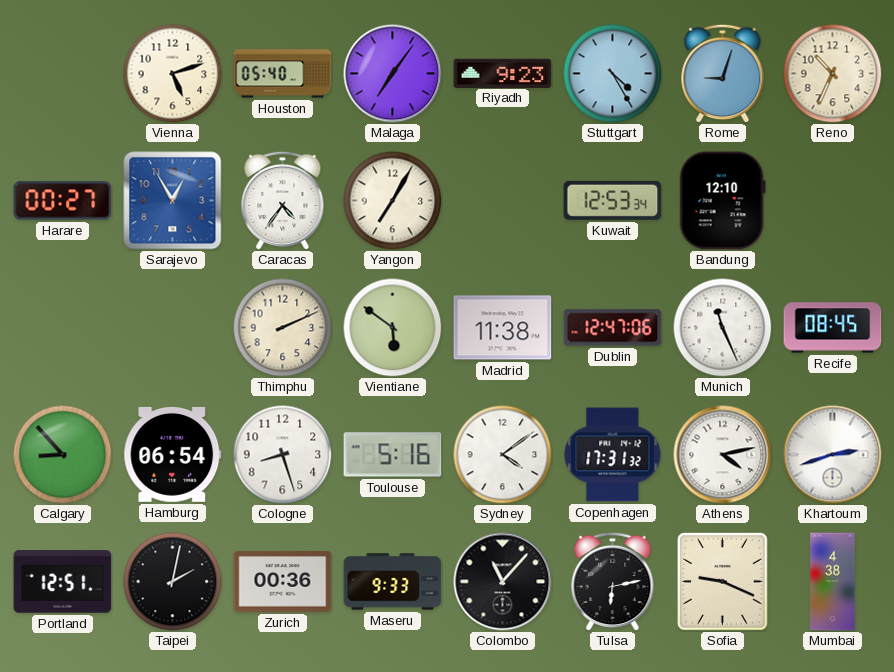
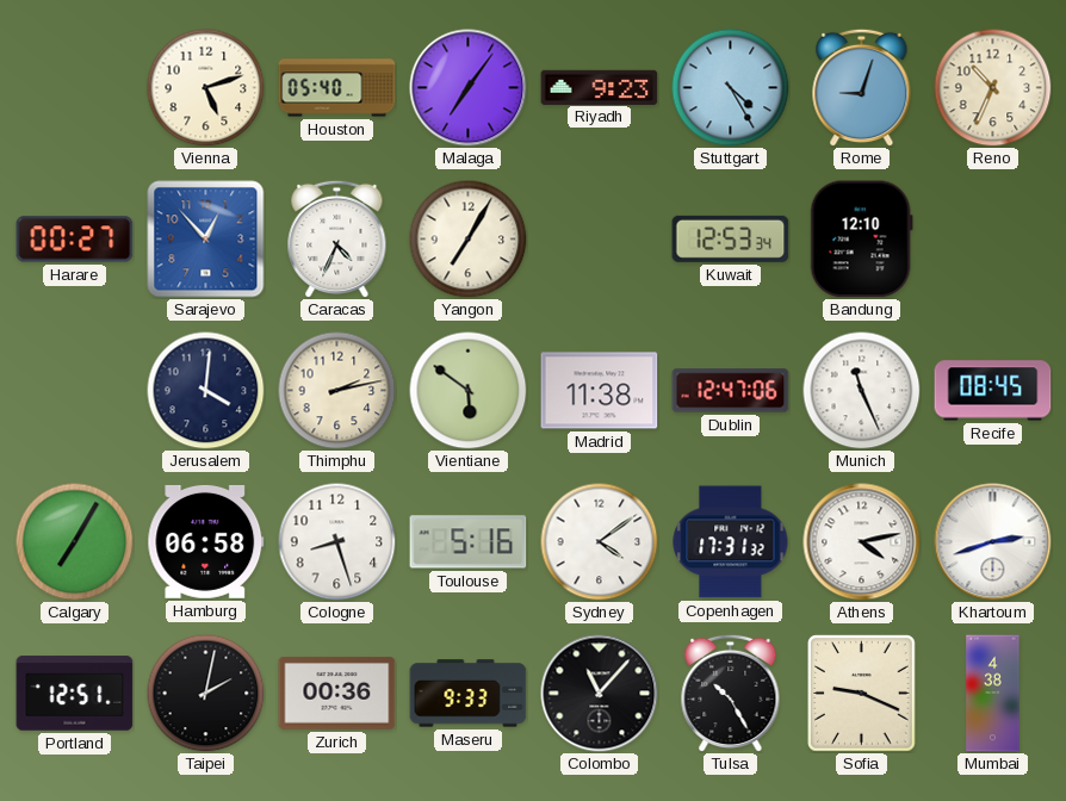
Sarajevo: 12:55 -> 12:53
Caracas: 4:36 -> 4:34
Jerusalem: none -> 4:01
Thimphu: 2:11 -> 2:13
Calgary: 8:53 -> 7:05
Hamburg: 06:54 -> 06:58
Tulsa: 6:13 -> 10:25
